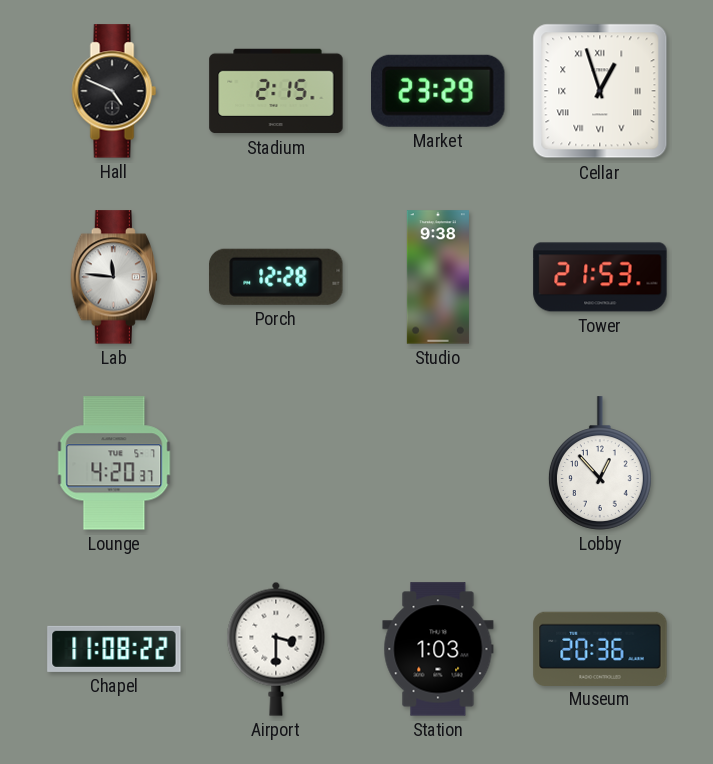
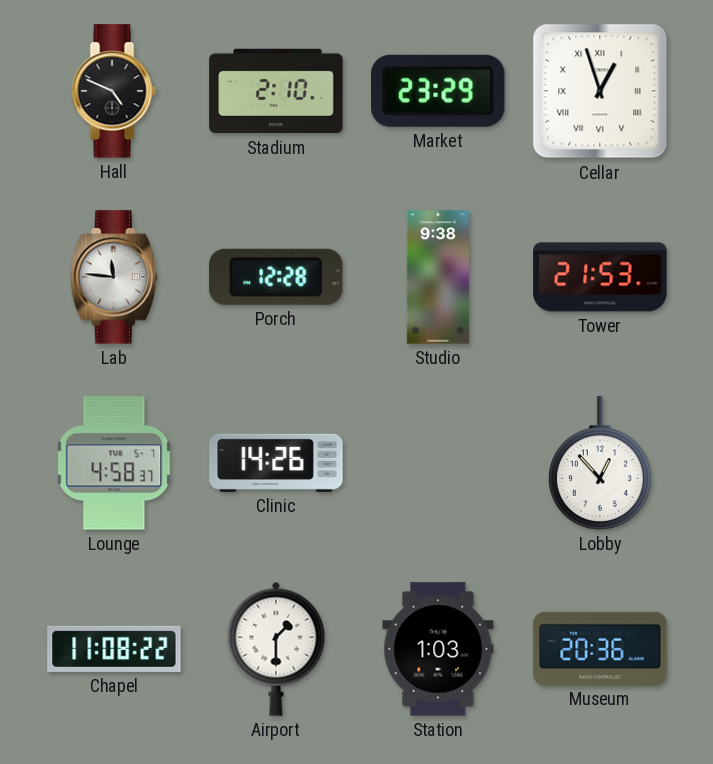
Stadium: 2:15 -> 2:10
Lounge: 4:20 -> 4:58
Clinic: none -> 14:26
Airport: 3:30 -> 1:30
